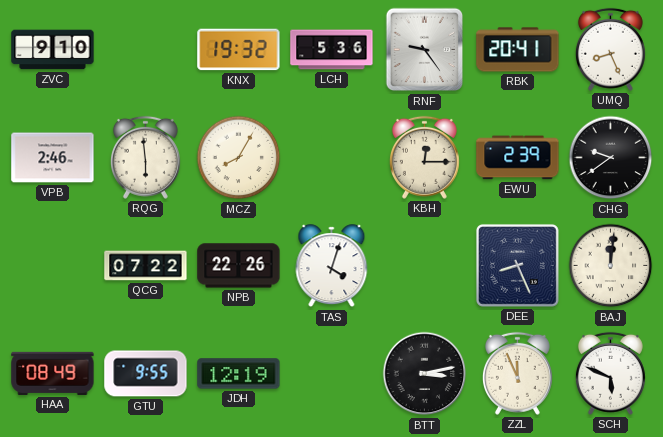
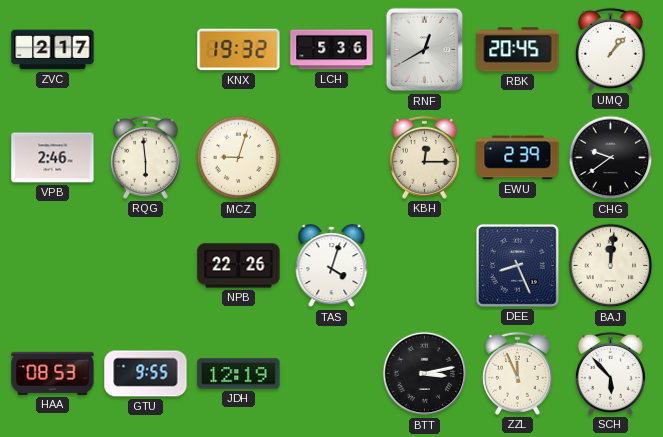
ZVC: 9:10 -> 2:17
RNF: 9:24 -> 12:40
RBK: 20:41 -> 20:45
UMQ: 8:26 -> 1:07
MCZ: 8:05 -> 9:03
QCG: 07:22 -> none
HAA: 08:49 -> 08:53
SCH: 5:49 -> 5:53
